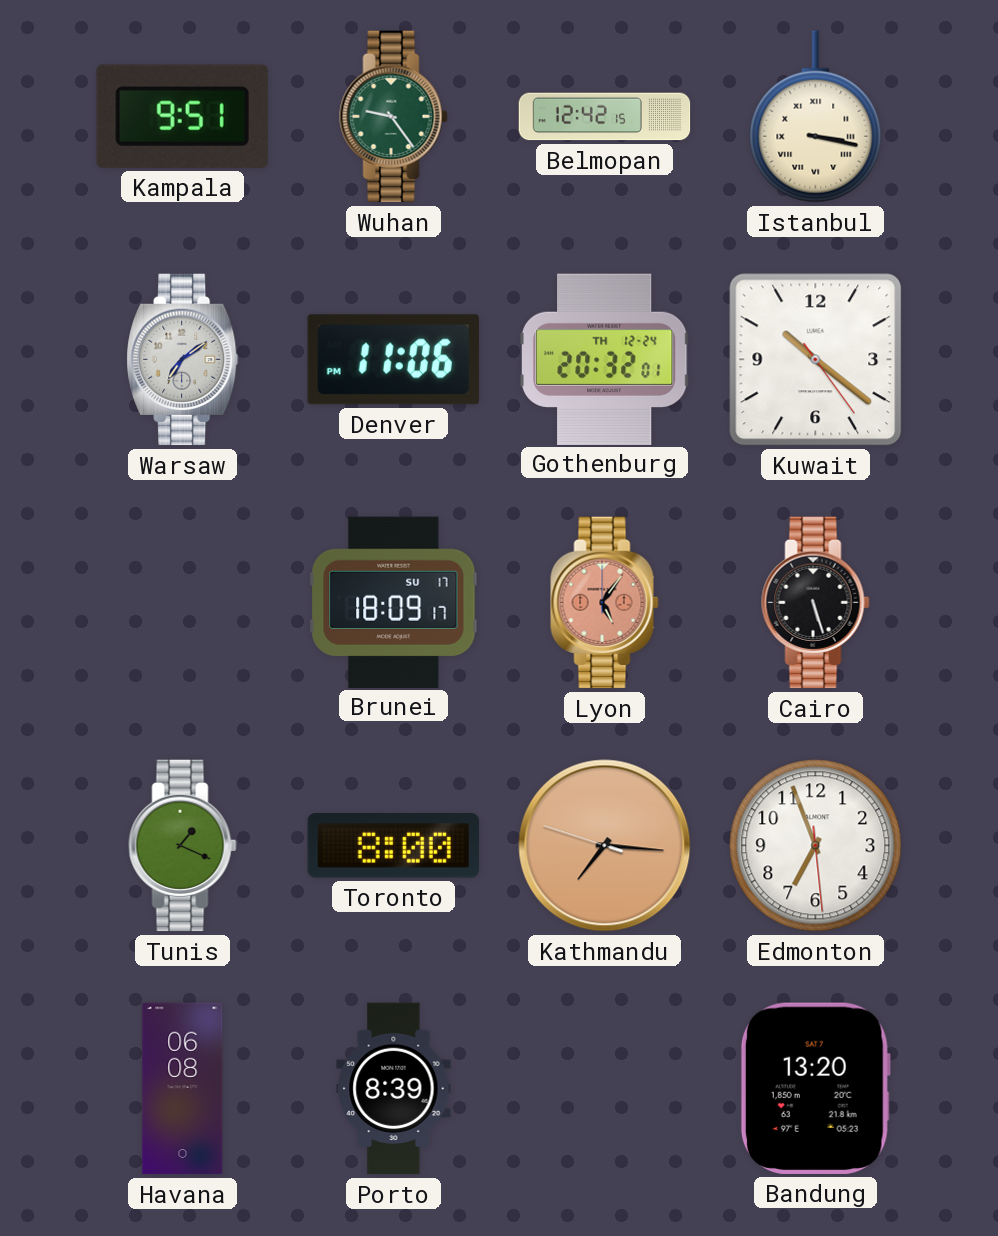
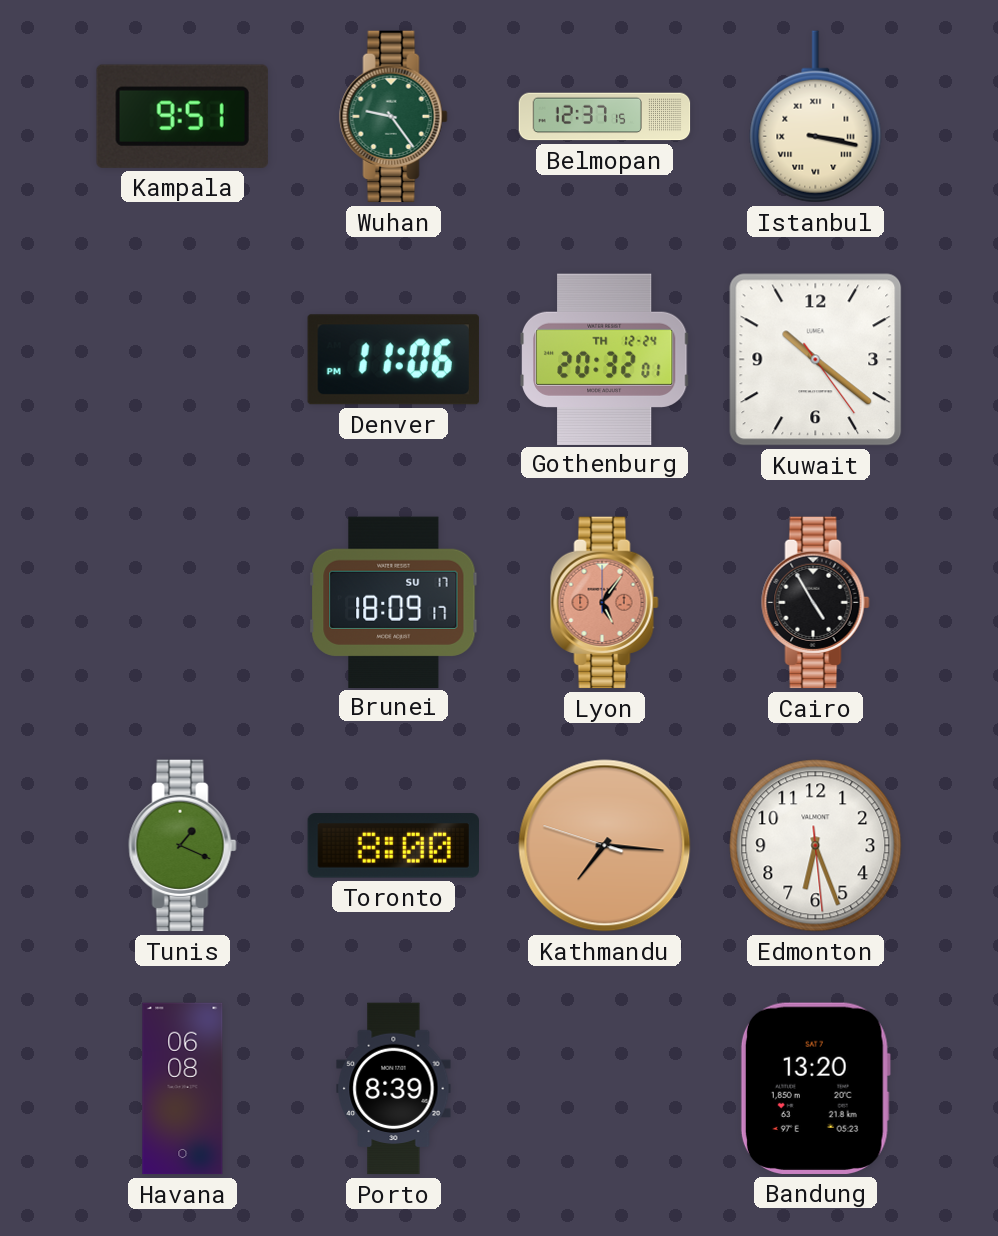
Belmopan: 12:42 -> 12:37
Warsaw: 7:09 -> none
Cairo: 5:27 -> 4:55
Edmonton: 6:56 -> 6:26
